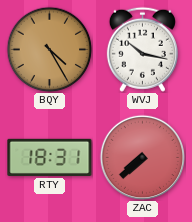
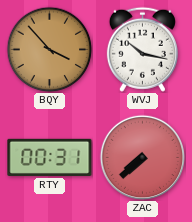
BQY: 4:25 -> 3:53
RTY: 18:31 -> 00:31
